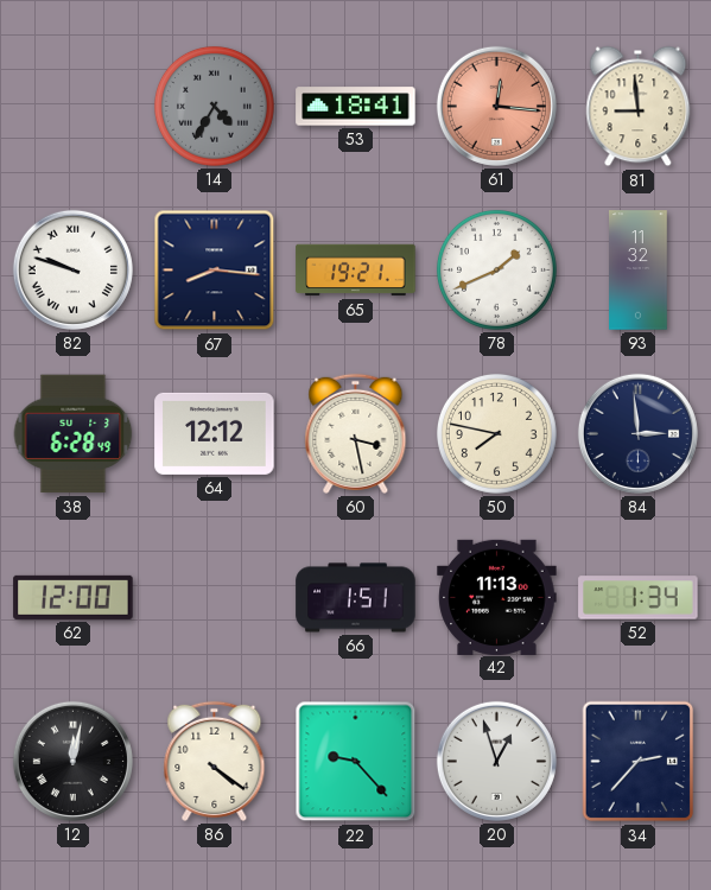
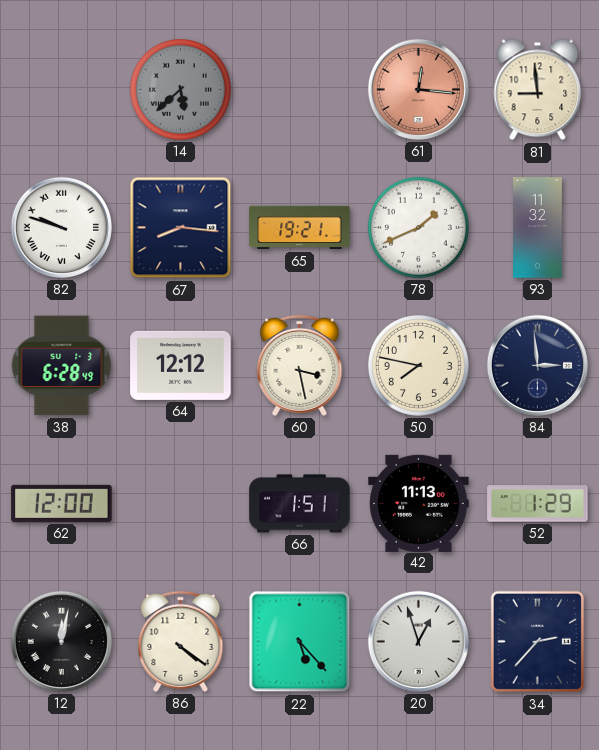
14: 4:35 -> 5:38
53: 18:41 -> none
52: 1:34 -> 1:29
22: 9:23 -> 5:23
